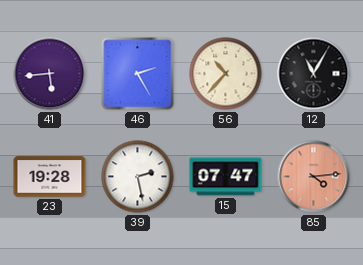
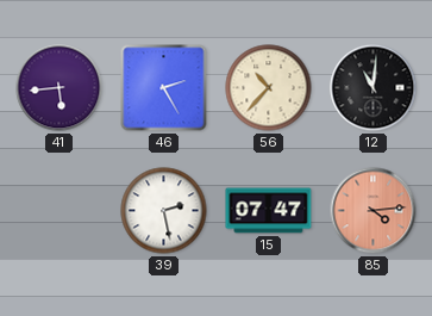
12: 11:05 -> 11:01
23: 19:28 -> none
